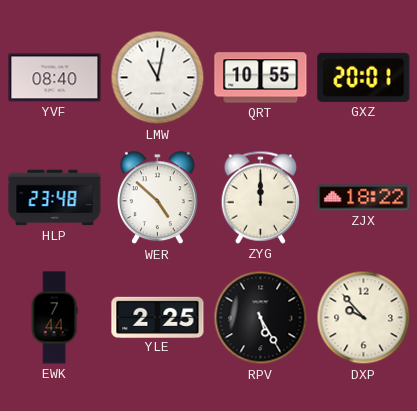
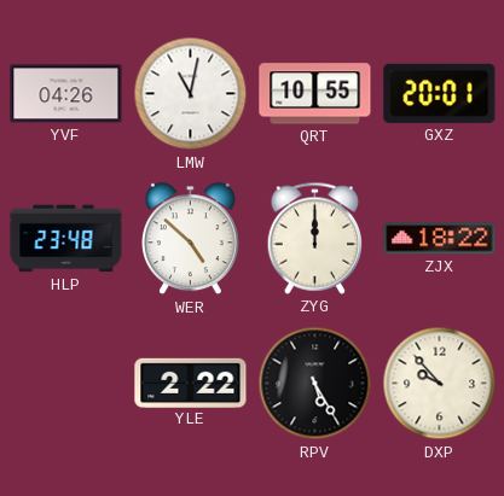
YVF: 08:40 -> 04:26
EWK: 7:44 -> none
YLE: 2:25 -> 2:22
